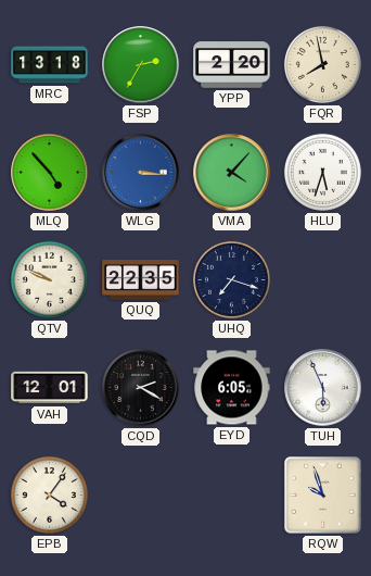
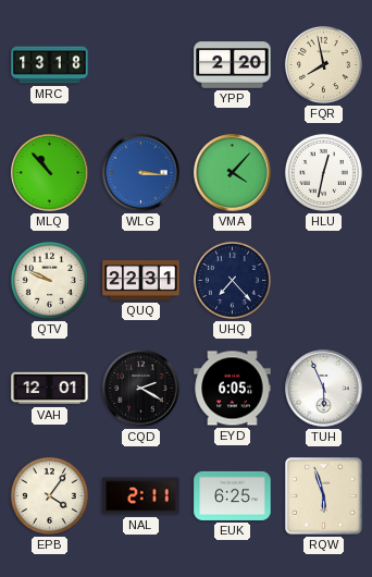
FSP: 2:35 -> none
MLQ: 4:53 -> 10:53
HLU: 5:33 -> 12:32
QUQ: 22:35 -> 22:31
UHQ: 7:18 -> 7:23
NAL: none -> 2:11
EUK: none -> 6:25
RQW: 9:57 -> 5:57
